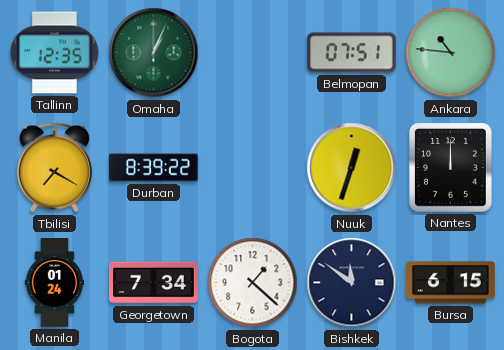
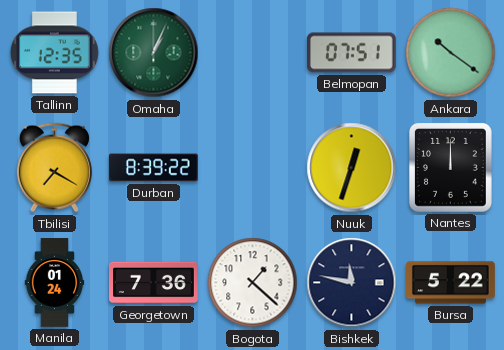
Ankara: 10:46 -> 10:21
Georgetown: 7:34 -> 7:36
Bishkek: 11:51 -> 11:47
Bursa: 6:15 -> 5:22
